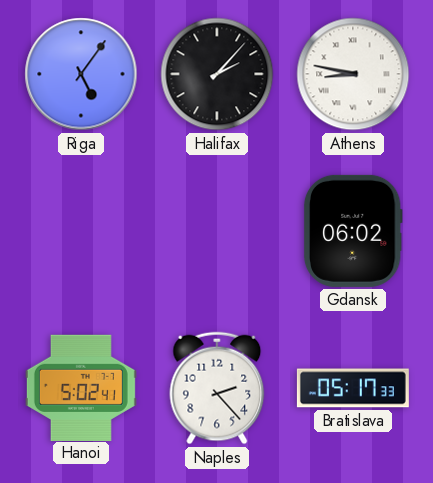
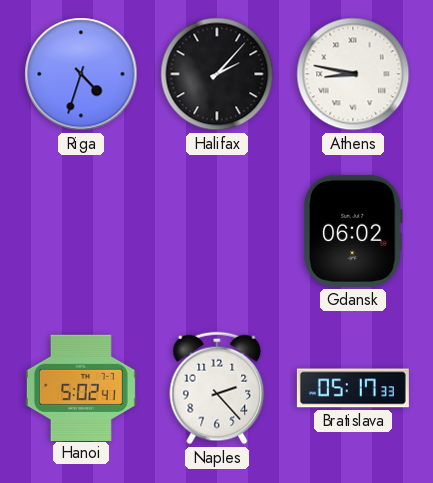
Riga: 5:06 -> 4:33
